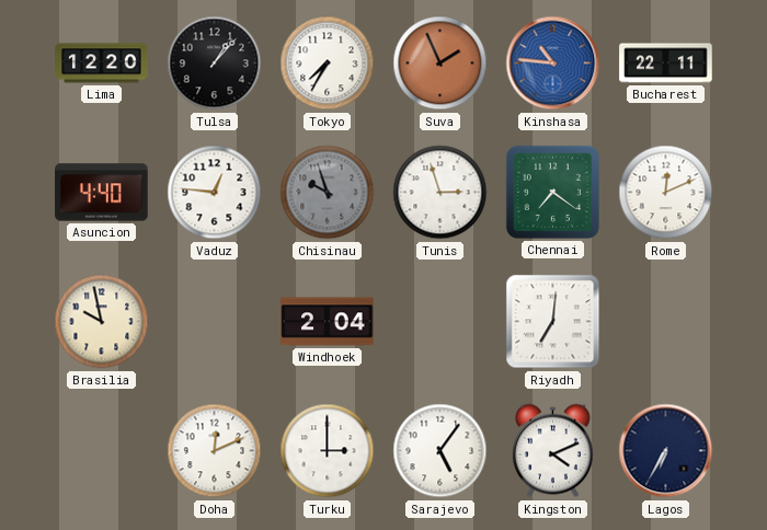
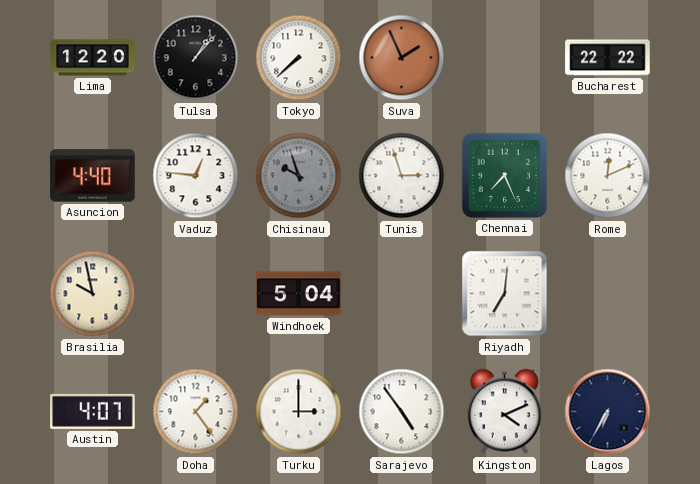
Tokyo: 7:35 -> 7:38
Kinshasa: 10:46 -> none
Bucharest: 22:11 -> 22:22
Chennai: 7:21 -> 7:26
Windhoek: 2:04 -> 5:04
Austin: none -> 4:07
Doha: 12:11 -> 1:24
Sarajevo: 5:06 -> 4:54
